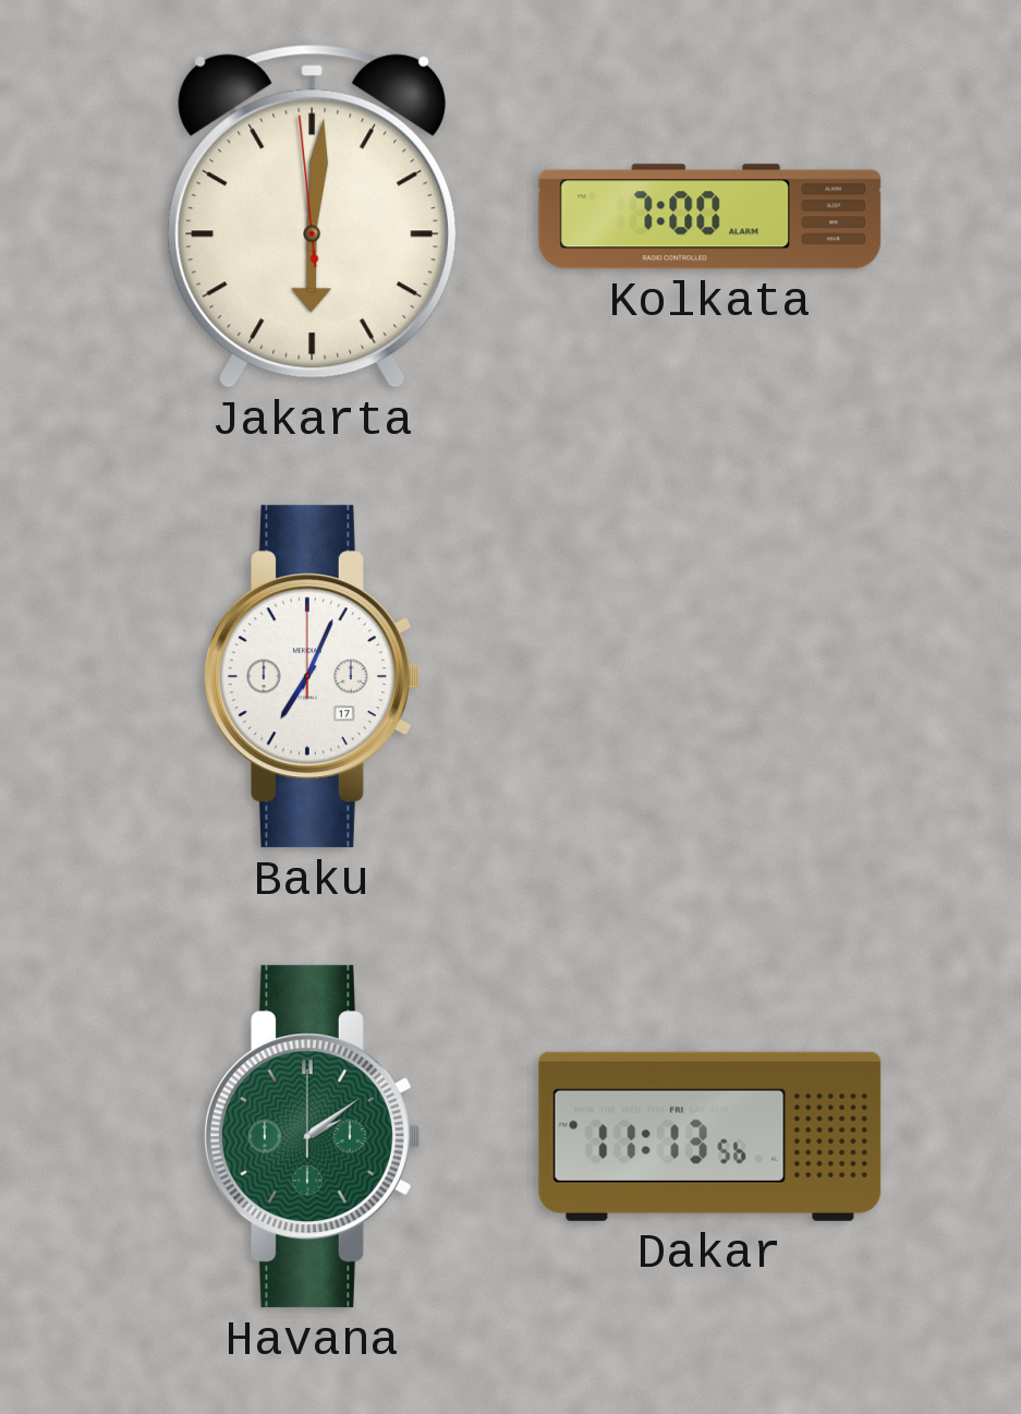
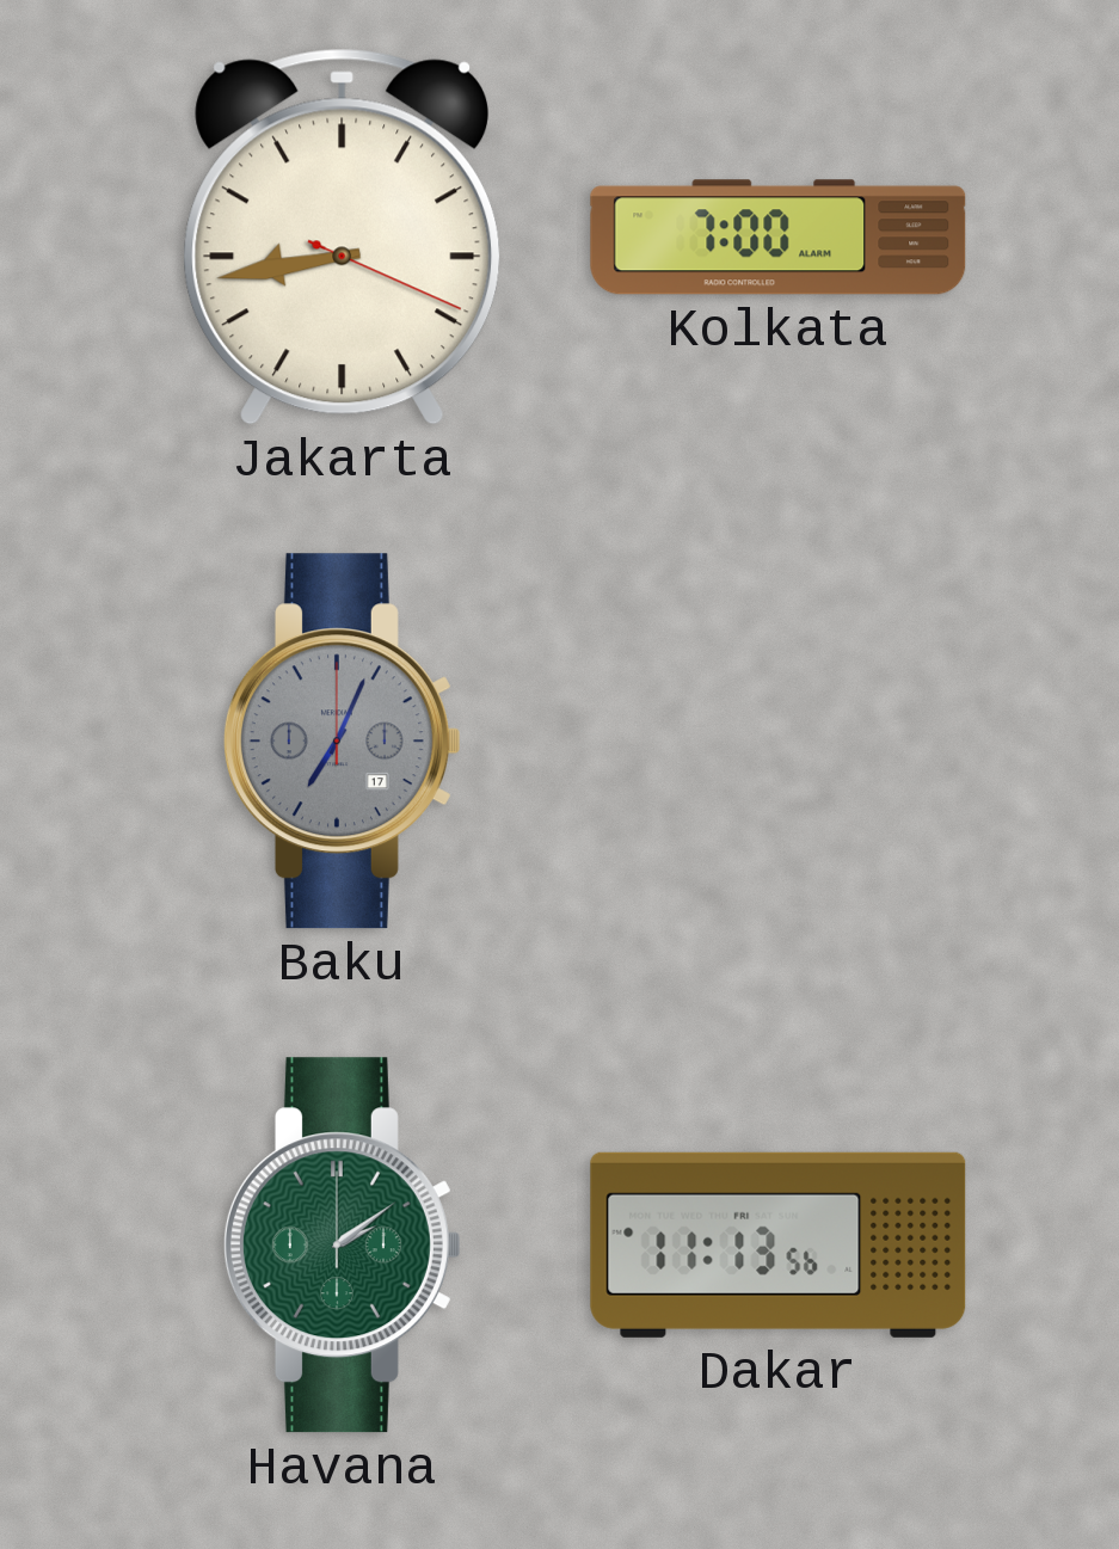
Jakarta: 6:00 -> 8:43
Baku dial: white -> grey
